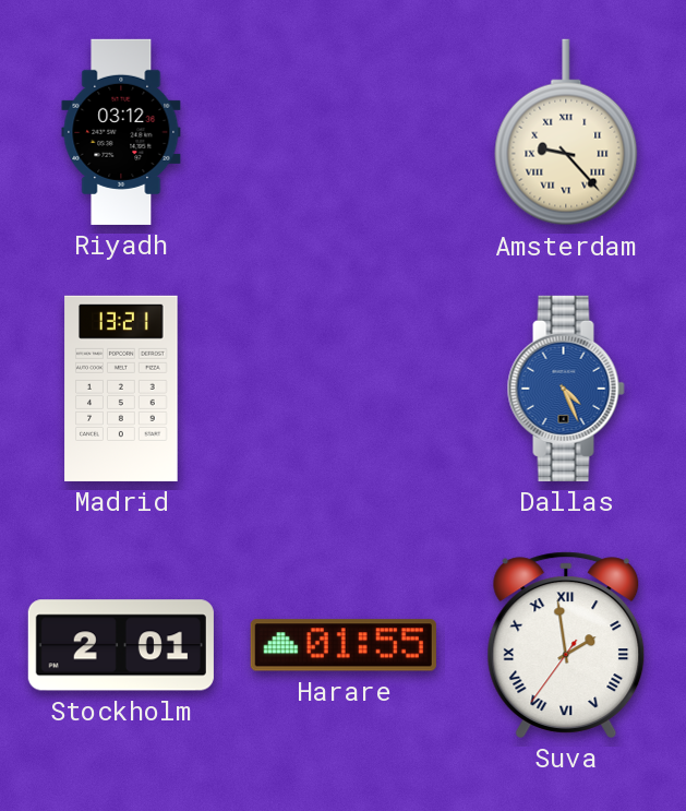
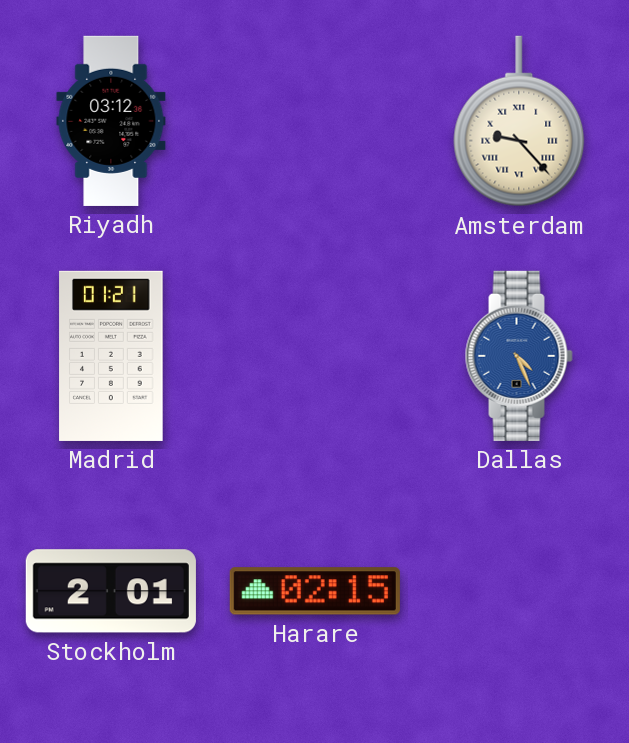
Madrid: 13:21 -> 01:21
Harare: 01:55 -> 02:15
Suva: 1:58 -> none
